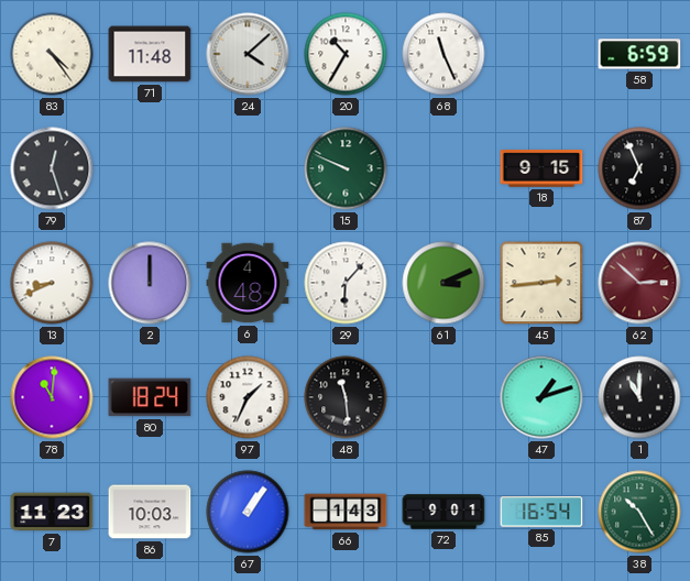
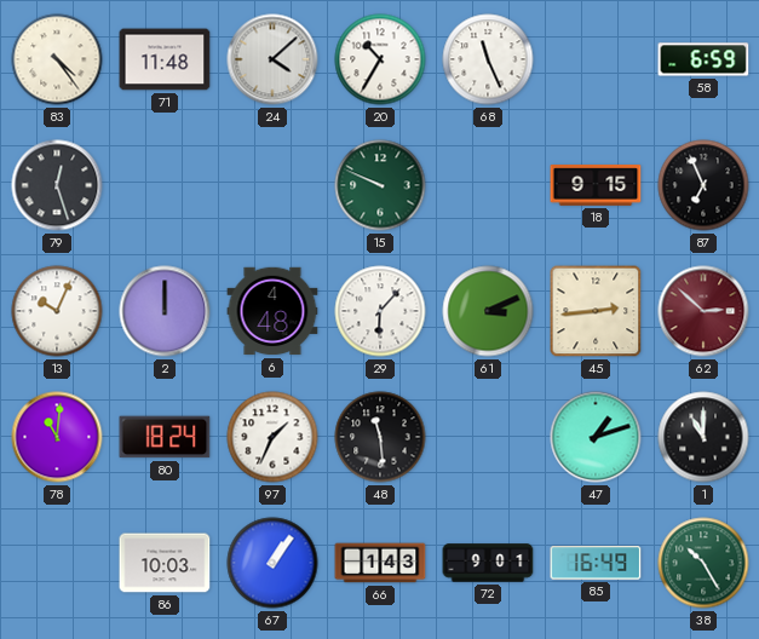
13: 8:41 -> 10:04
7: 11:23 -> none
85: 16:54 -> 16:49
